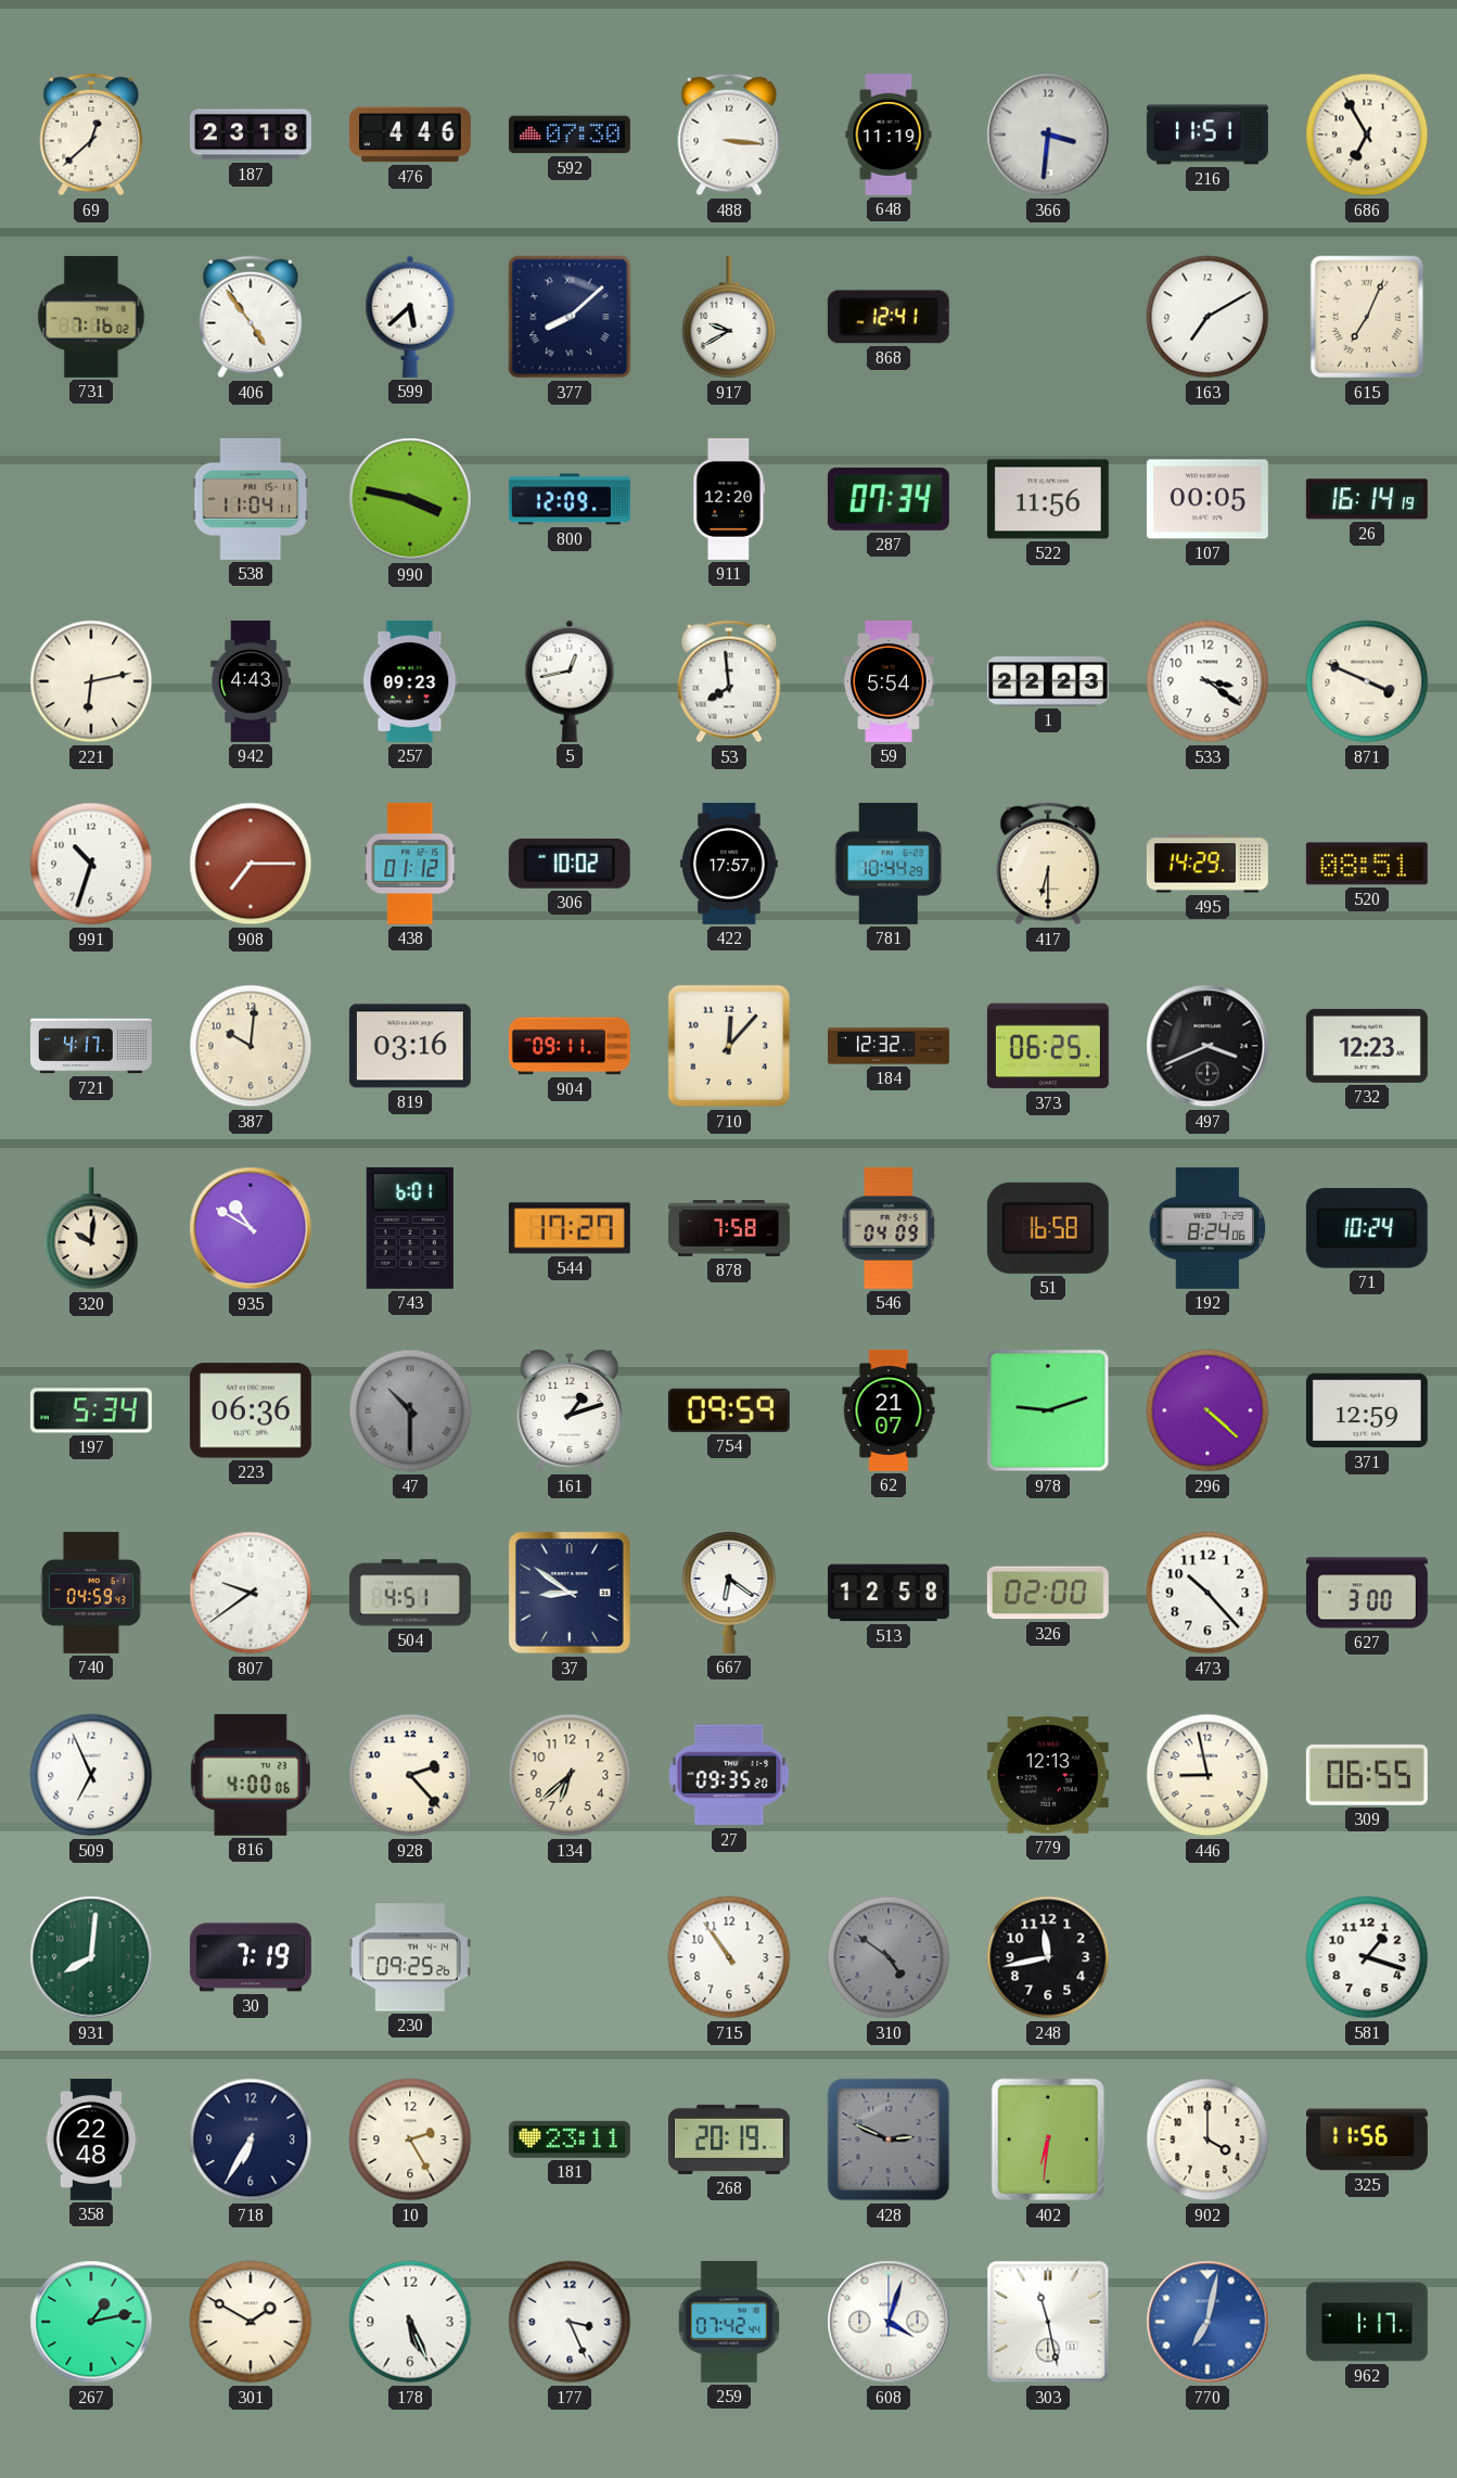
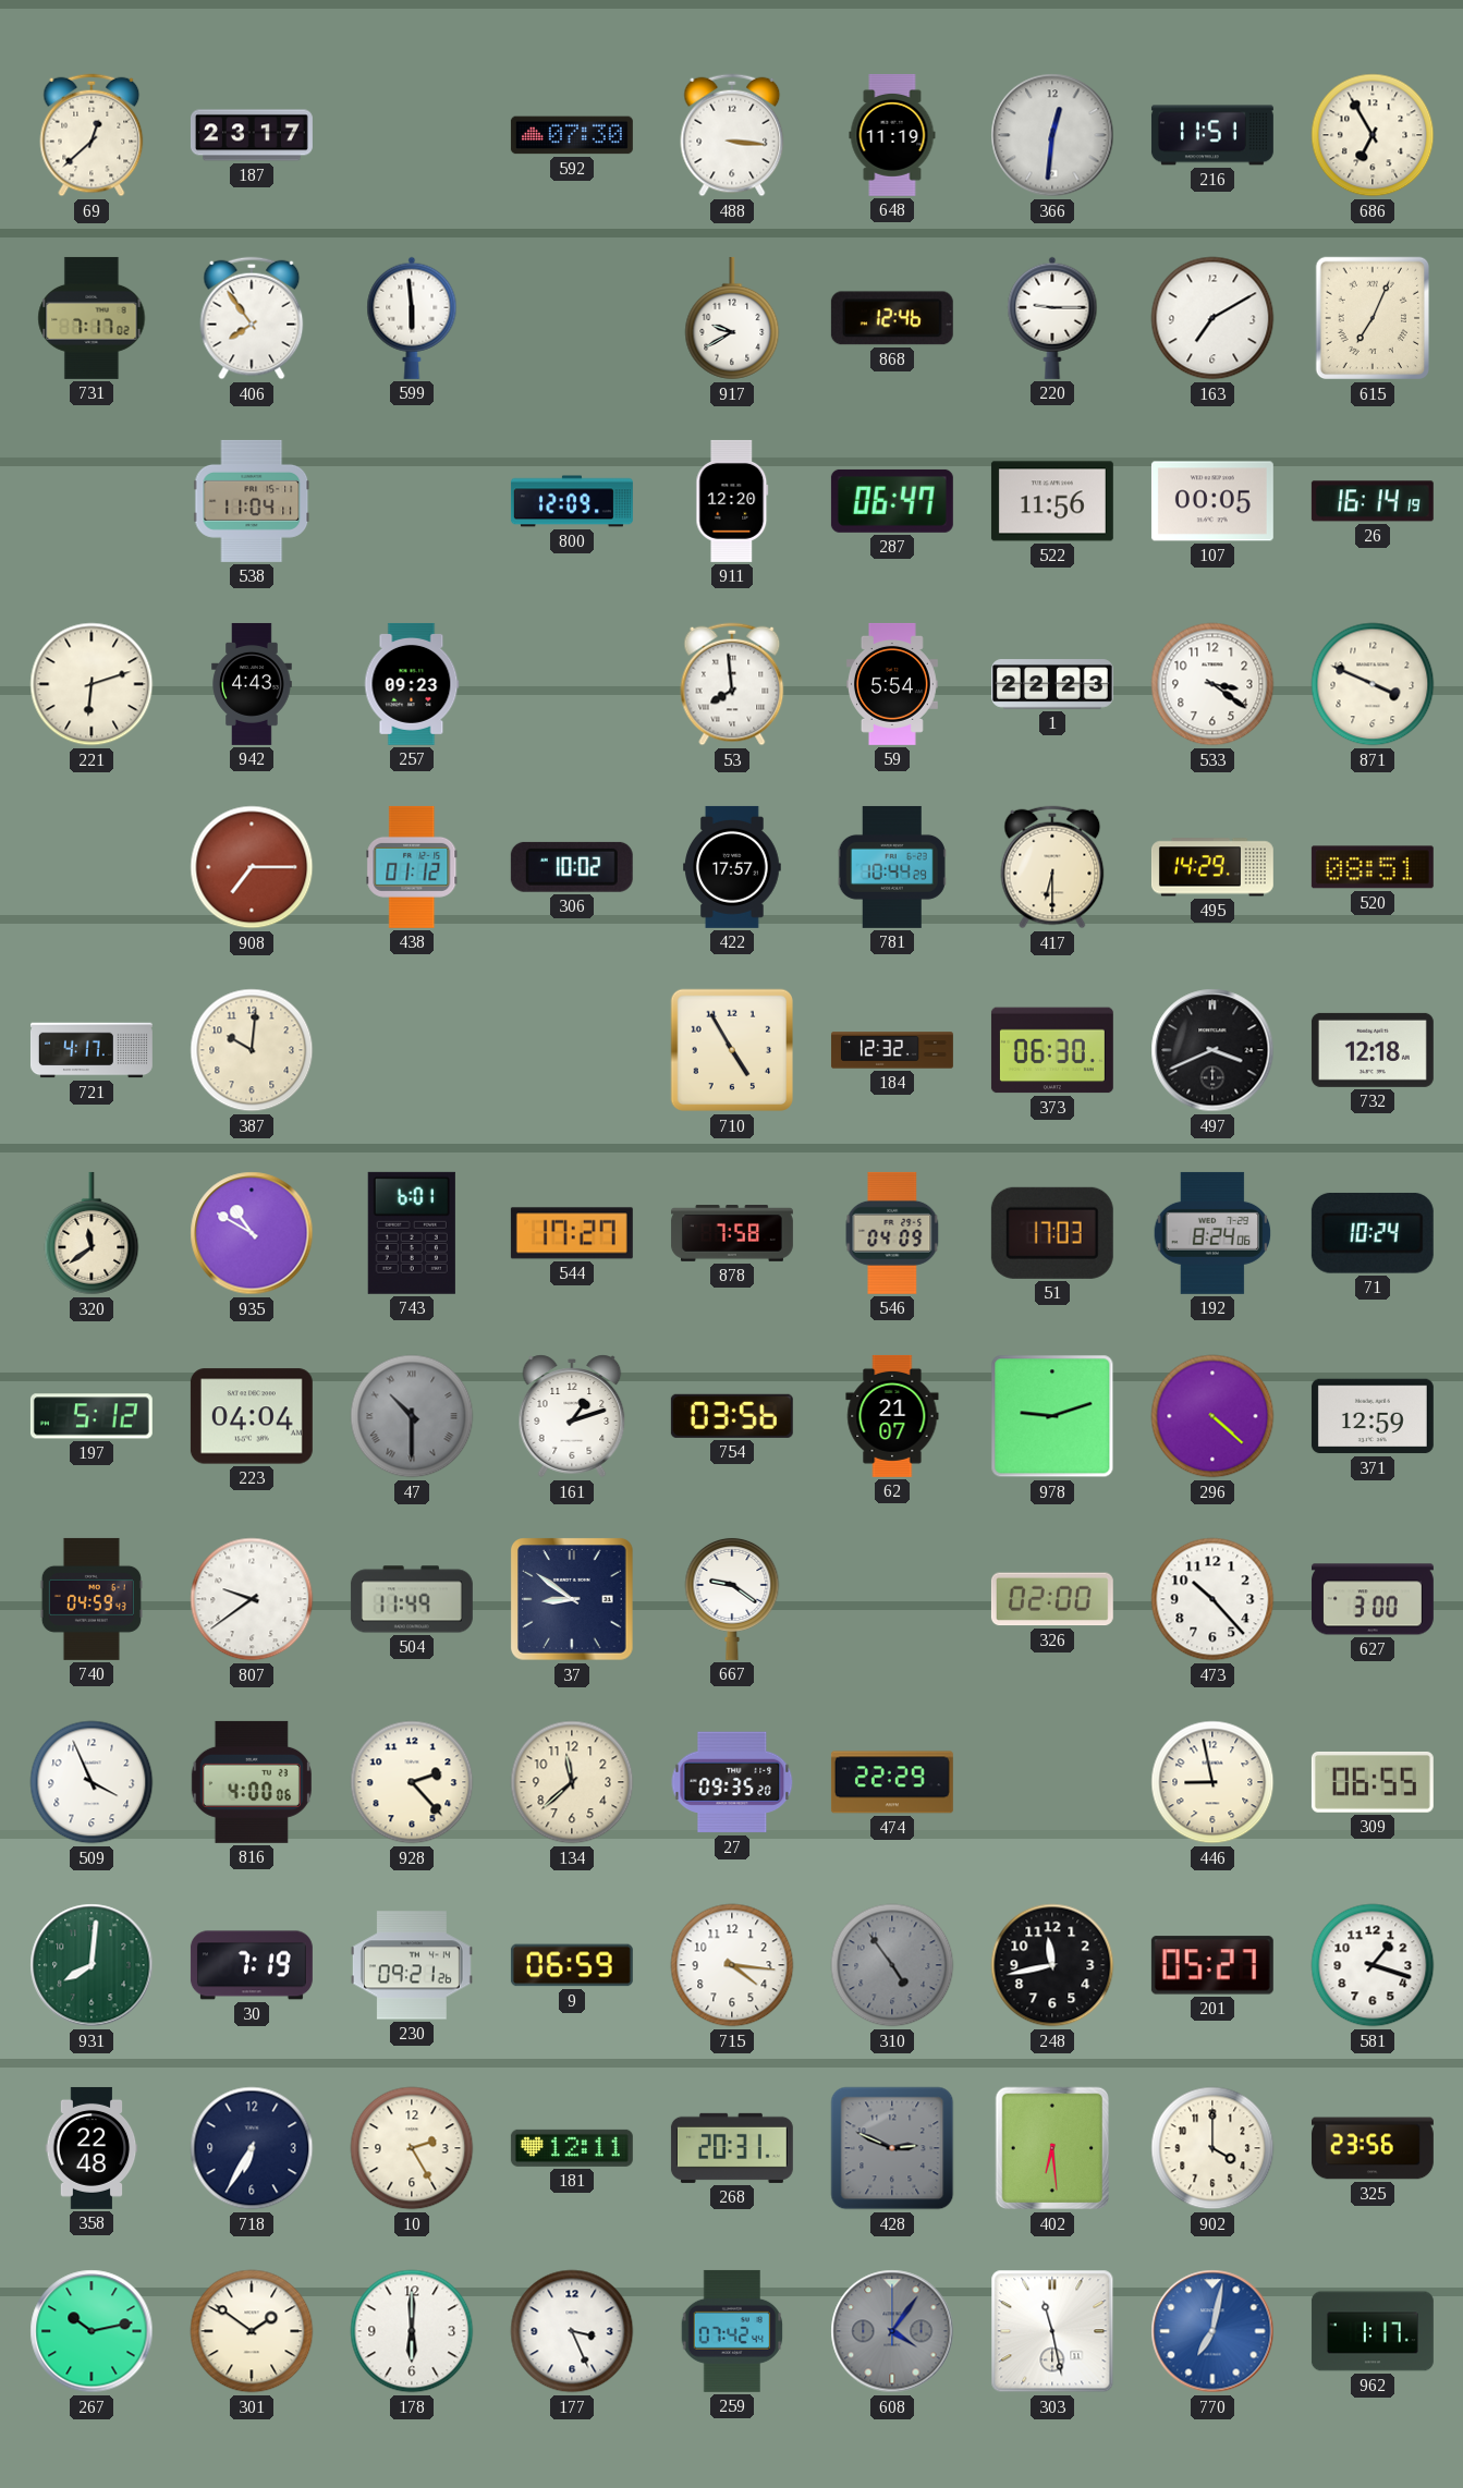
187: 23:18 -> 23:17
476: 4:46 -> none
366: 3:31 -> 12:31
731: 7:16 -> 7:17
406: 4:54 -> 7:54
599: 5:38 -> 5:59
377: 8:08 -> none
868: 12:41 -> 12:46
220: none -> 9:15
990: 3:47 -> none
287: 07:34 -> 06:47
221: 6:13 -> 6:12
5: 12:43 -> none
991: 10:33 -> none
819: 03:16 -> none
904: 09:11 -> none
710: 12:07 -> 4:55
373: 06:25 -> 06:30
732: 12:23 -> 12:18
320: 10:01 -> 11:39
51: 16:58 -> 17:03
197: 5:34 -> 5:12
223: 06:36 -> 04:04
754: 09:59 -> 03:56
504: 4:51 -> 11:49
667: 6:21 -> 9:21
513: 12:58 -> none
509: 6:56 -> 3:56
134: 6:38 -> 11:38
474: none -> 22:29
779: 12:13 -> none
230: 09:25 -> 09:21
9: none -> 06:59
715: 10:54 -> 4:16
310: 4:51 -> 4:54
201: none -> 05:27
181: 23:11 -> 12:11
268: 20:19 -> 20:31
402: 6:31 -> 6:29
325: 11:56 -> 23:56
267: 1:13 -> 10:13
301: 1:50 -> 1:51
178: 5:26 -> 6:00
608: 4:03 -> 4:06
608 dial: white -> grey
